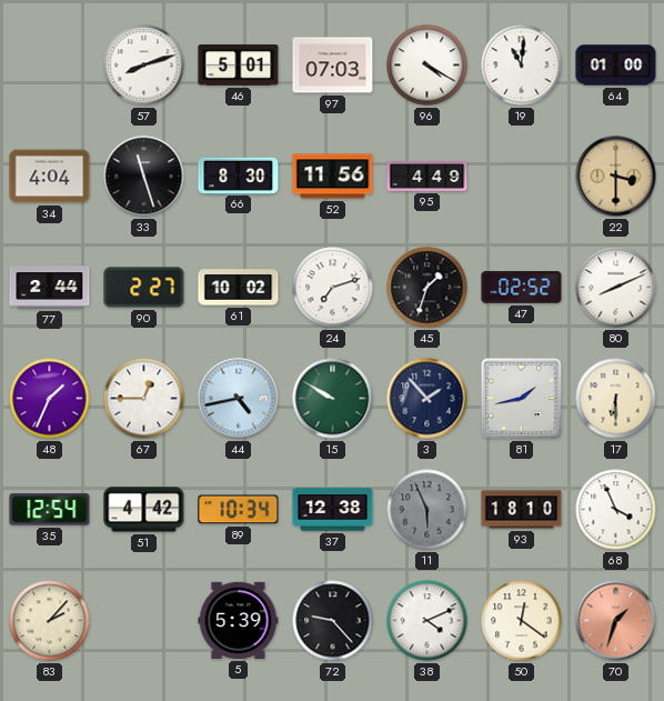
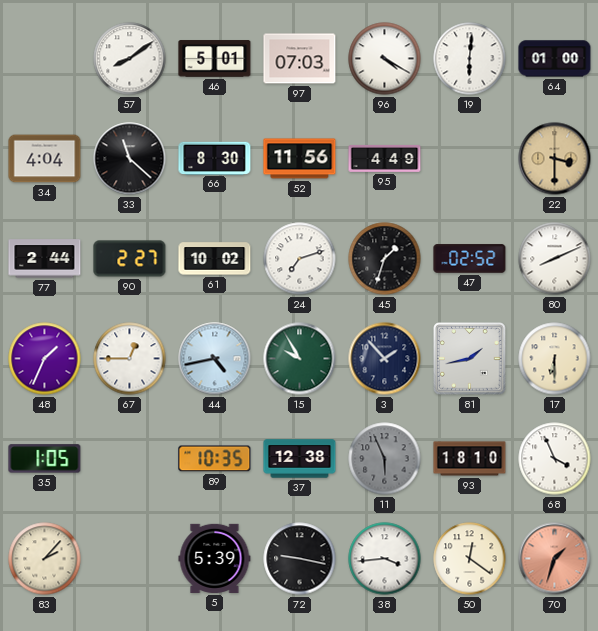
57: 8:12 -> 8:09
19: 11:01 -> 6:01
33: 11:27 -> 11:22
15: 9:50 -> 9:55
35: 12:54 -> 1:05
51: 4:42 -> none
89: 10:34 -> 10:35
72: 9:23 -> 9:17
38: 4:11 -> 3:44
